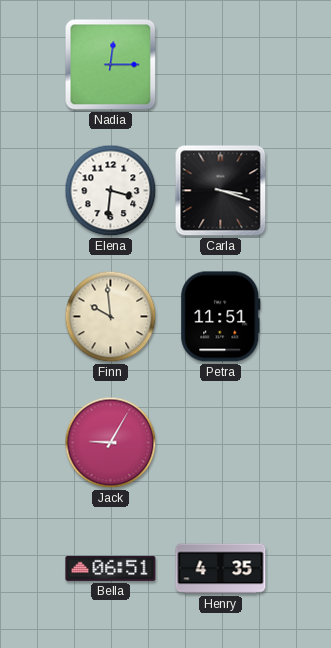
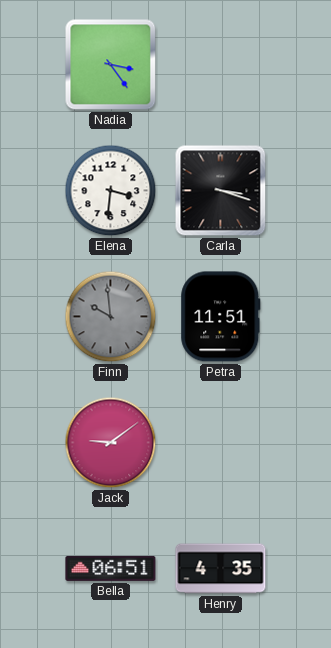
Nadia: 12:15 -> 3:24
Finn dial: cream -> grey
Jack: 9:05 -> 9:09
